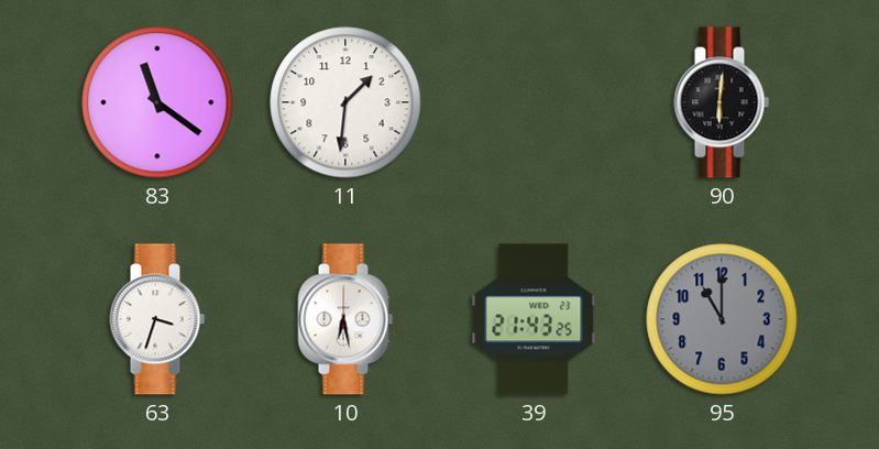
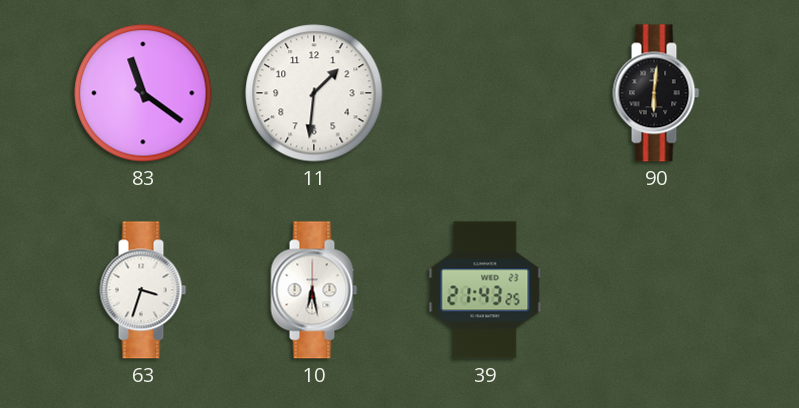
95: 11:00 -> none
